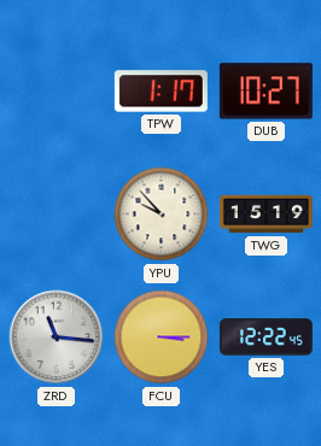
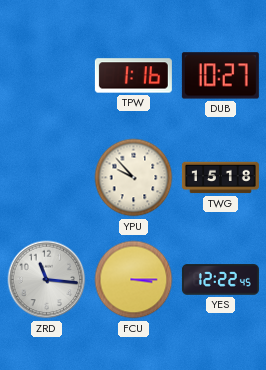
TPW: 1:17 -> 1:16
TWG: 15:19 -> 15:18
